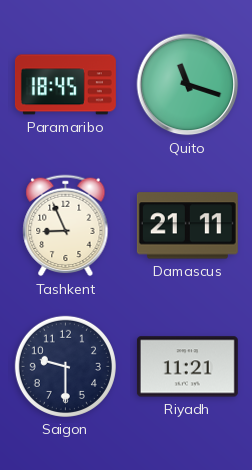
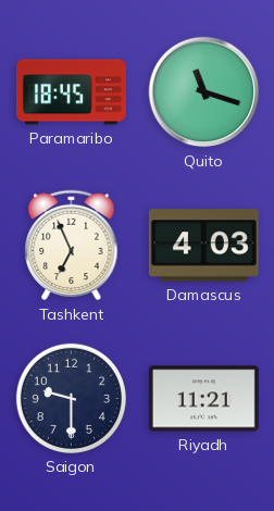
Tashkent: 8:56 -> 6:56
Damascus: 21:11 -> 4:03
